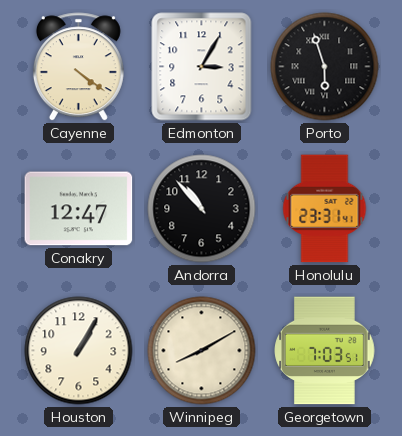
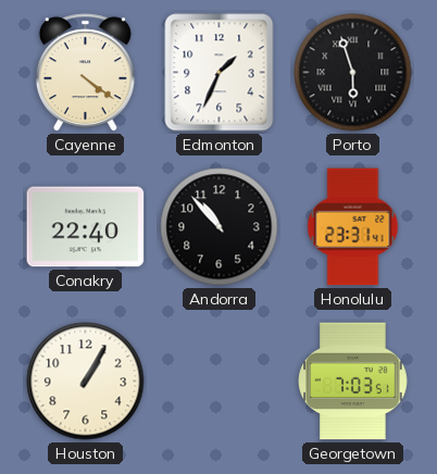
Edmonton: 3:05 -> 1:34
Conakry: 12:47 -> 22:40
Winnipeg: 8:10 -> none
